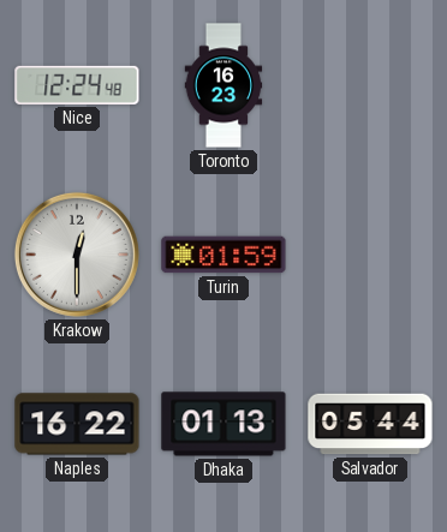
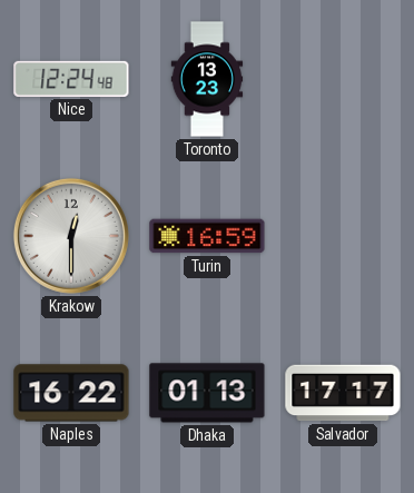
Toronto: 16:23 -> 13:23
Turin: 01:59 -> 16:59
Salvador: 05:44 -> 17:17
